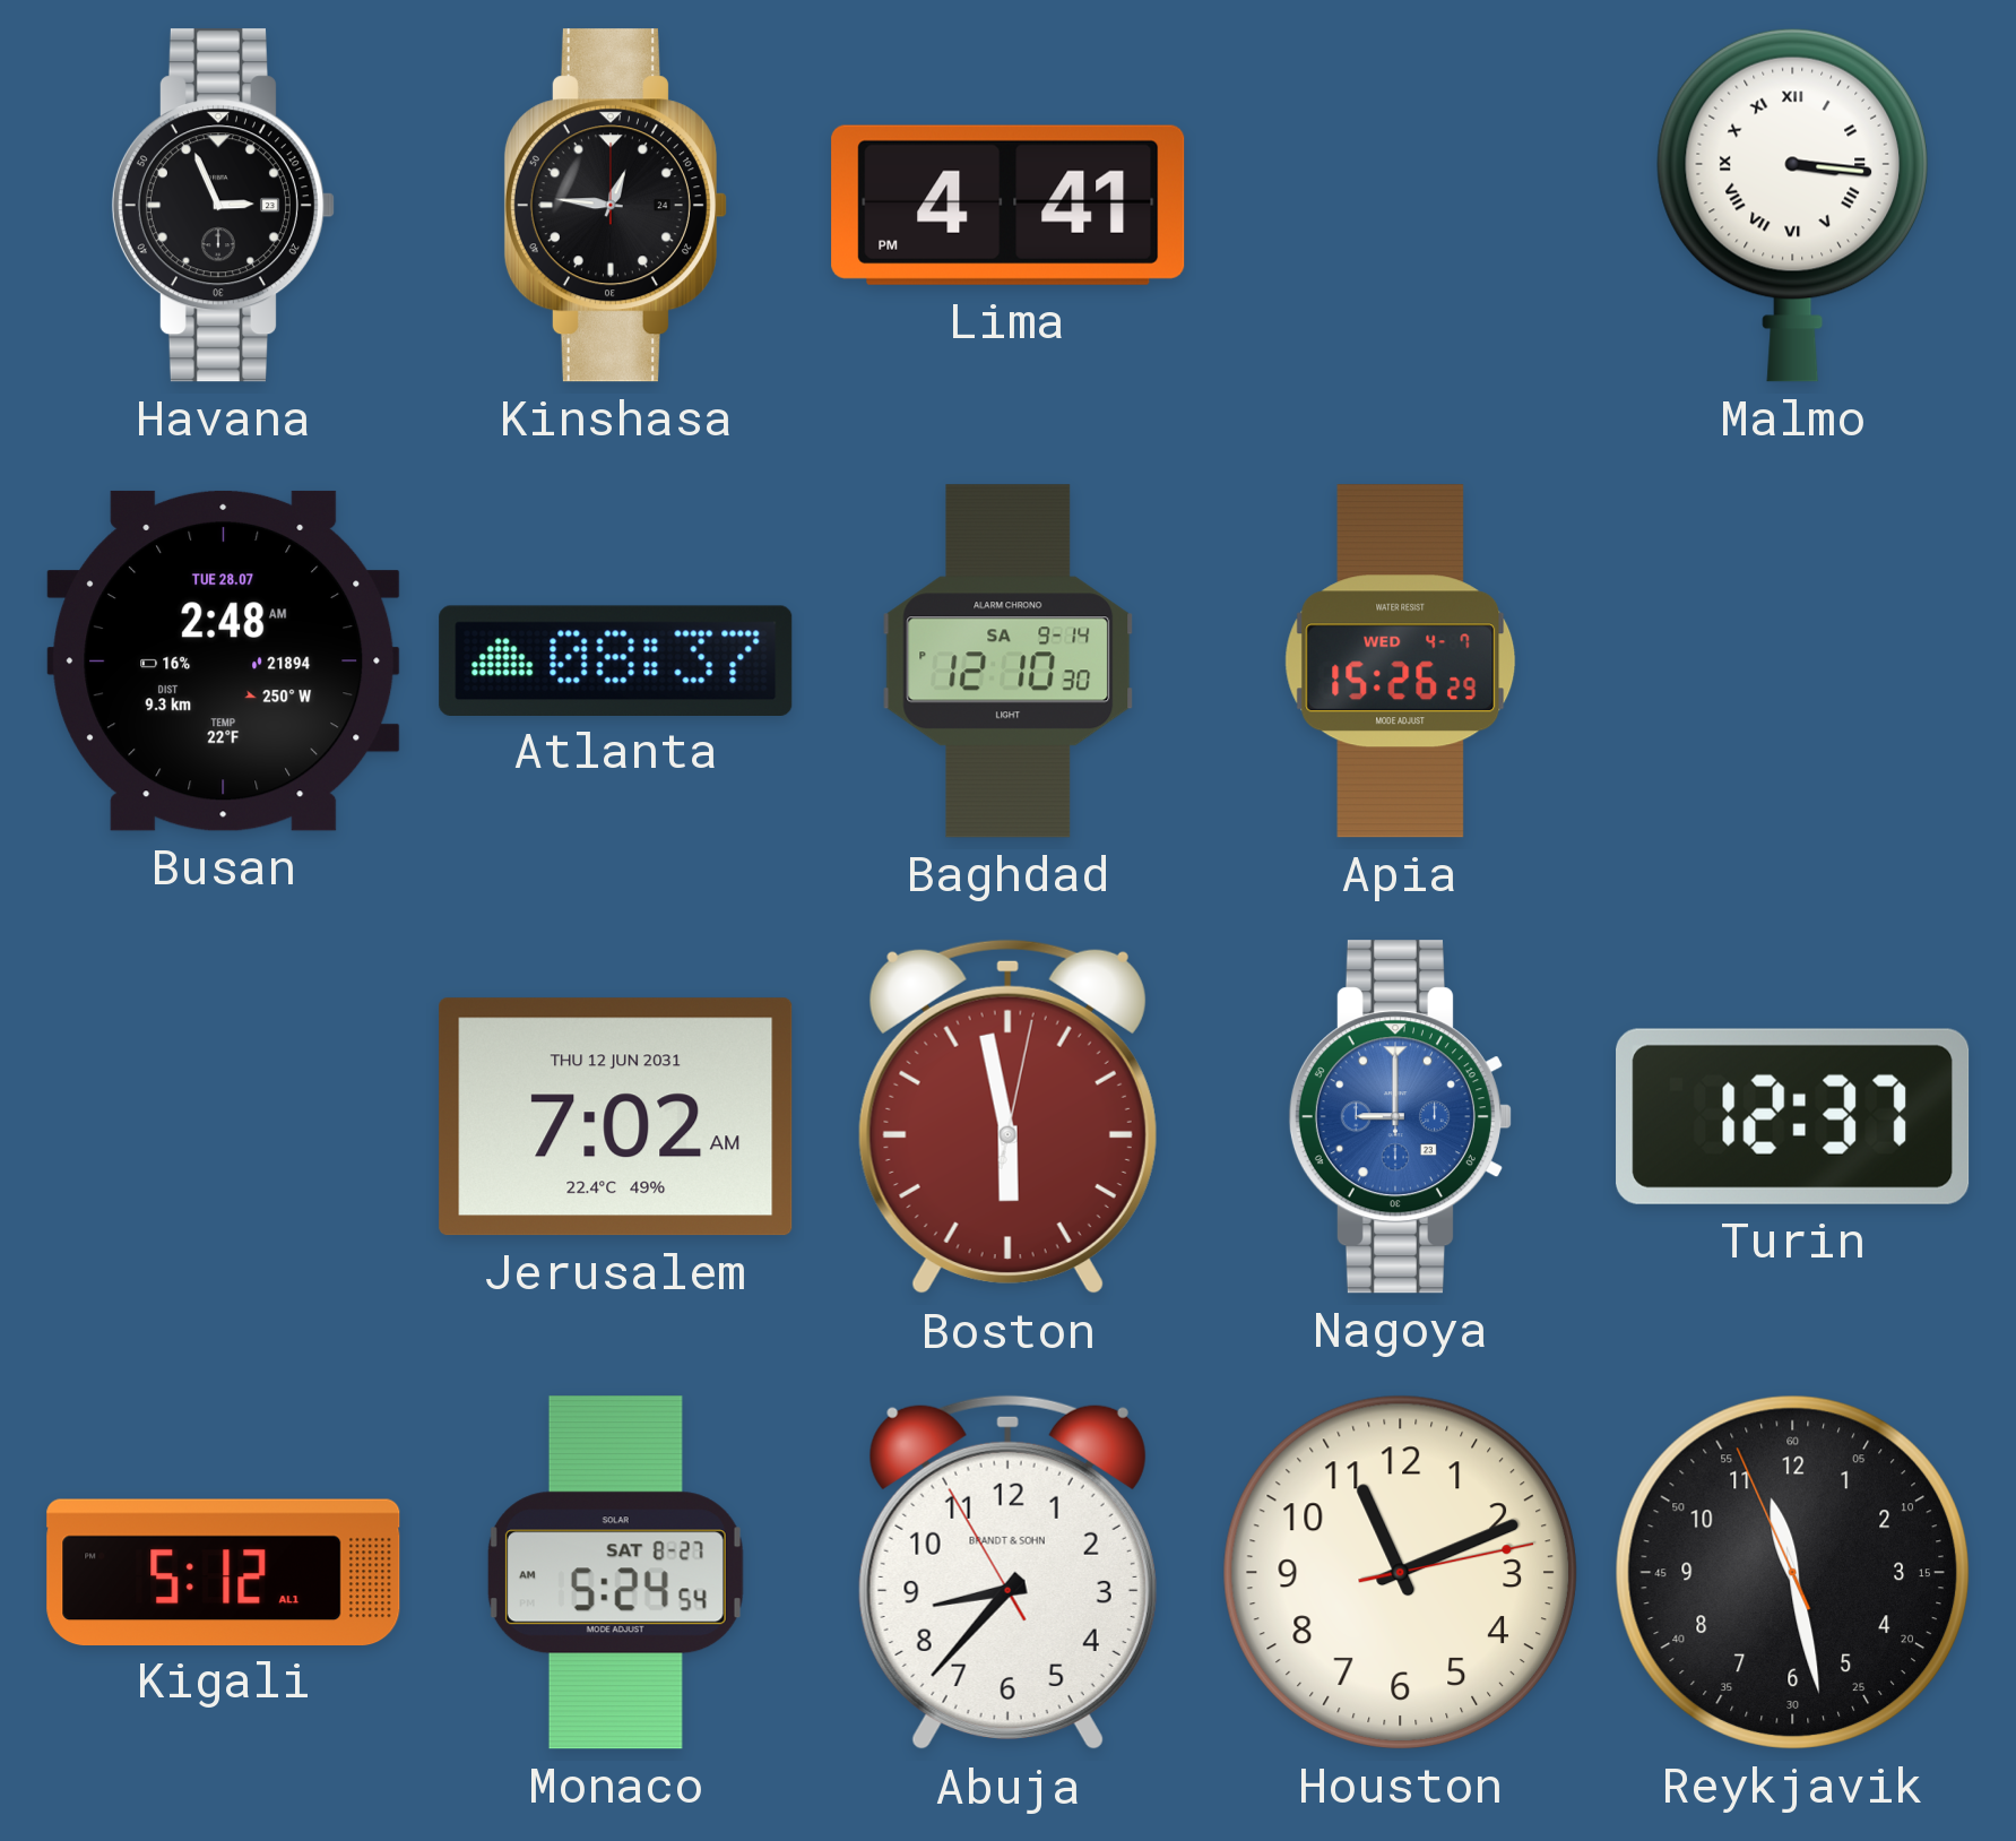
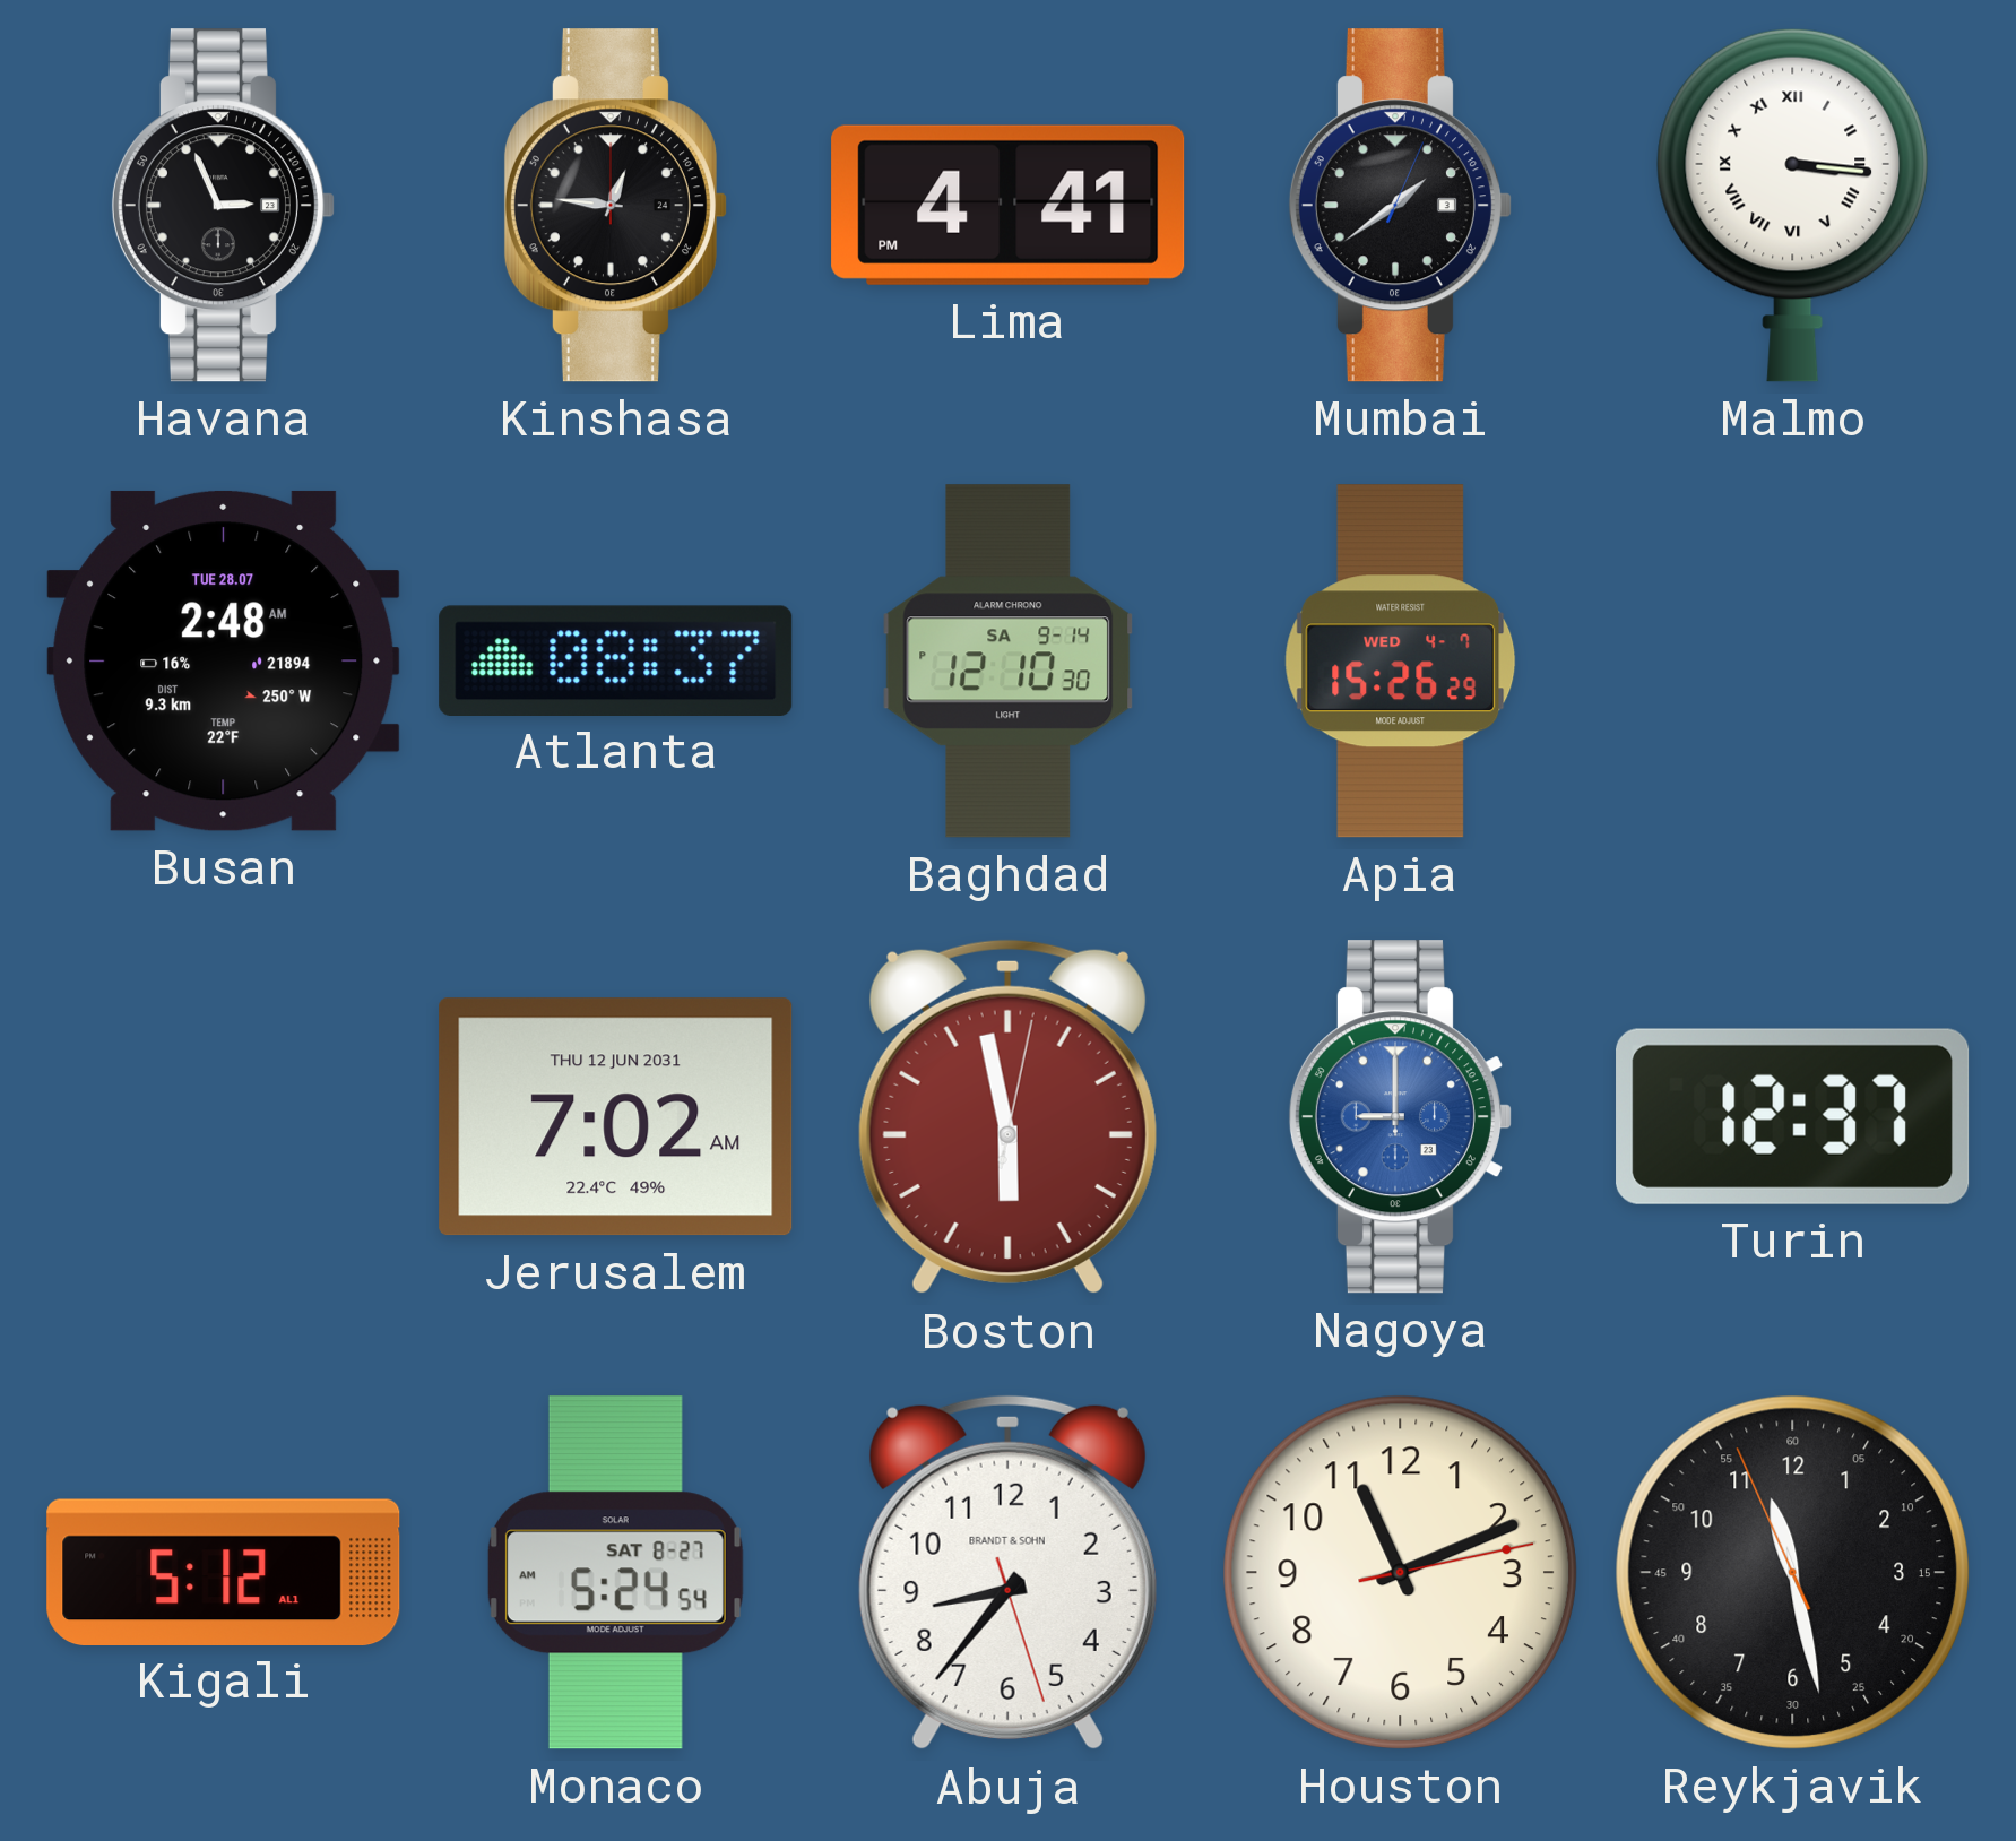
Mumbai: none -> 1:39
Abuja: 8:36:55 -> 8:36:27
